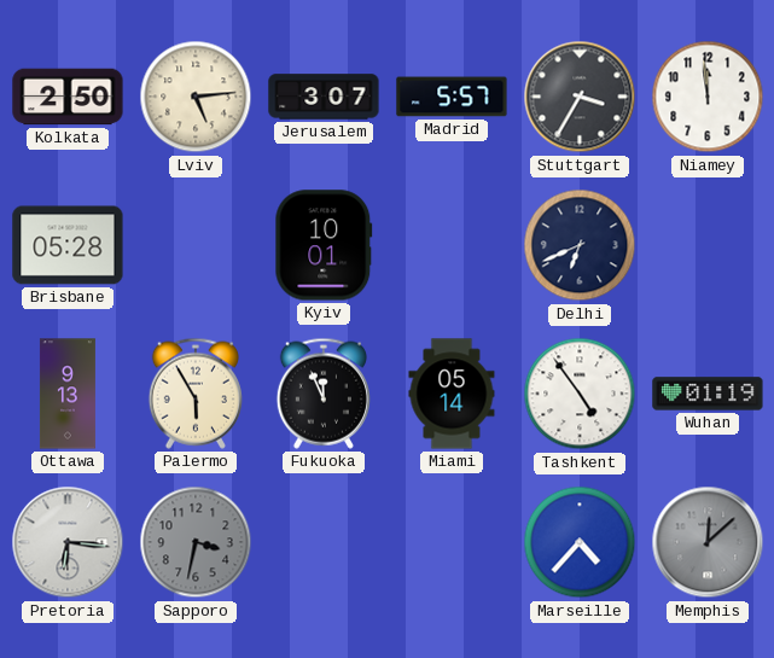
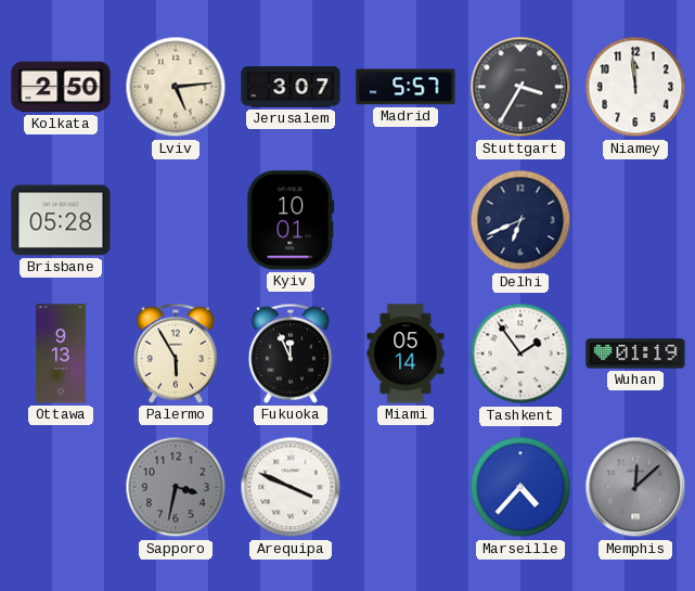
Tashkent: 4:54 -> 1:54
Pretoria: 6:16 -> none
Arequipa: none -> 3:49
